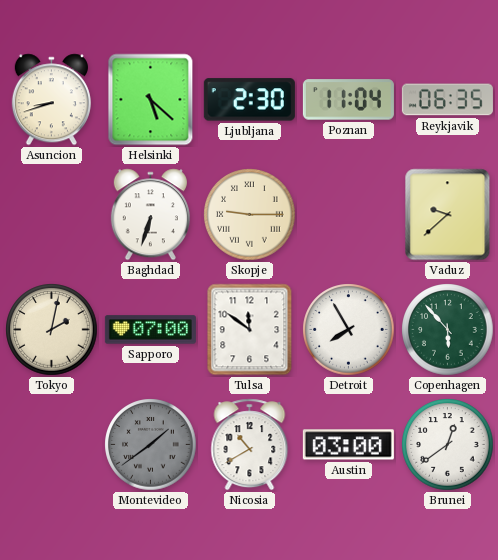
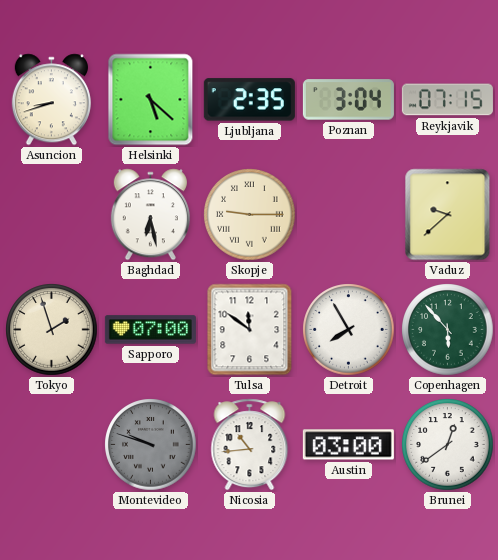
Ljubljana: 2:30 -> 2:35
Poznan: 11:04 -> 3:04
Reykjavik: 06:35 -> 07:15
Baghdad: 6:33 -> 6:28
Tokyo: 2:02 -> 1:57
Montevideo: 1:39 -> 9:48
Nicosia: 10:40 -> 10:44
